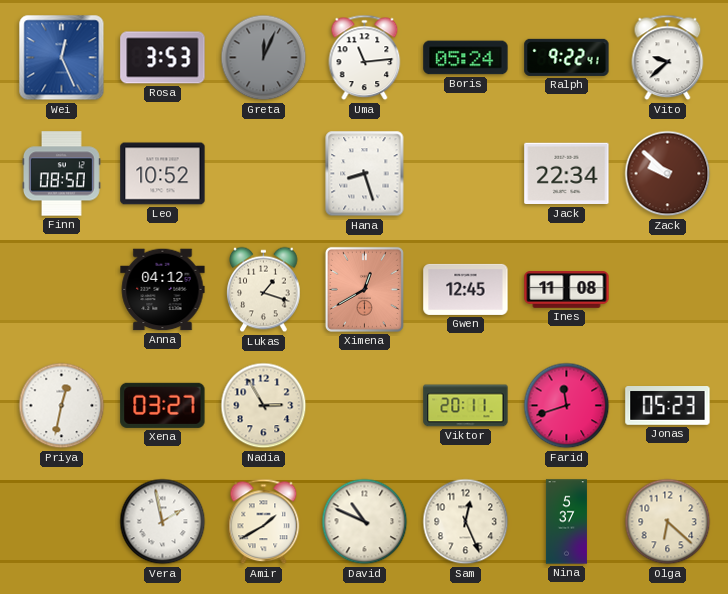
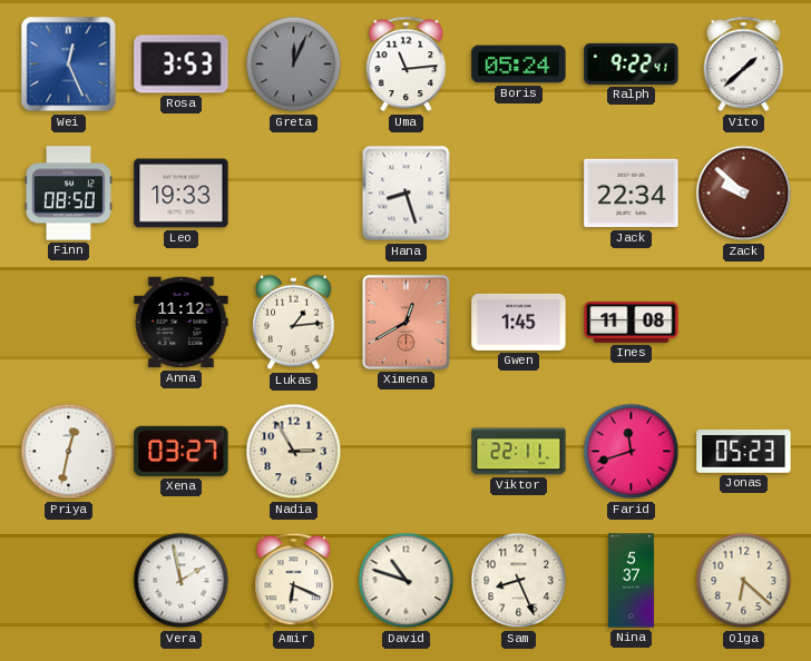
Vito: 9:38 -> 1:38
Leo: 10:52 -> 19:33
Anna: 04:12 -> 11:12
Lukas: 1:18 -> 1:14
Gwen: 12:45 -> 1:45
Viktor: 20:11 -> 22:11
Amir: 1:40 -> 6:19
David: 10:49 -> 10:48
Sam: 12:26 -> 8:26
